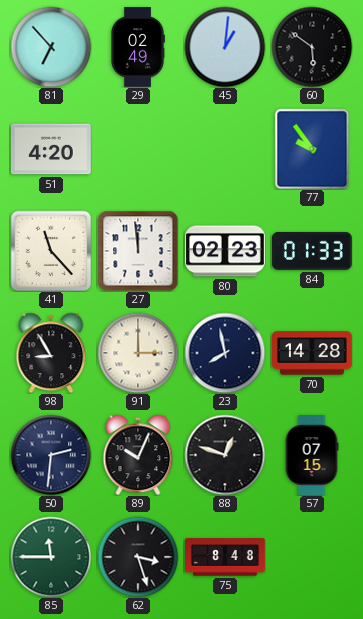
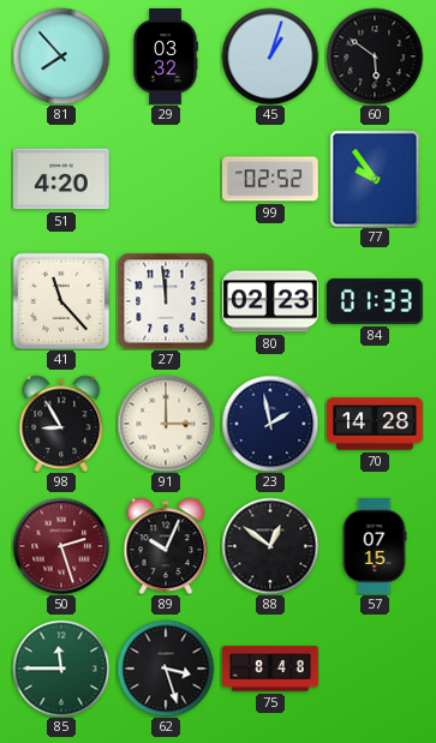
81: 6:53 -> 7:53
29: 02:49 -> 03:32
45: 1:01 -> 1:03
99: none -> 02:52
23: 7:58 -> 1:58
50: 2:31 -> 2:27
50 dial: navy -> burgundy
88: 12:48 -> 12:51
